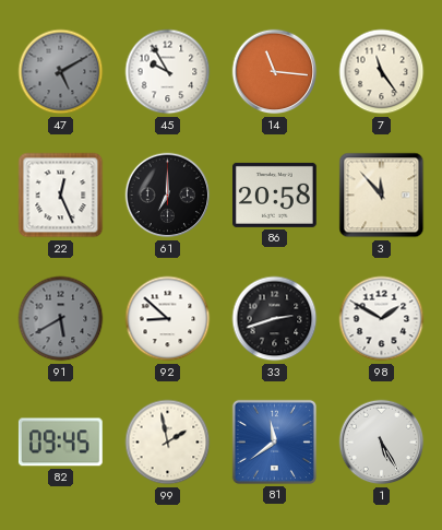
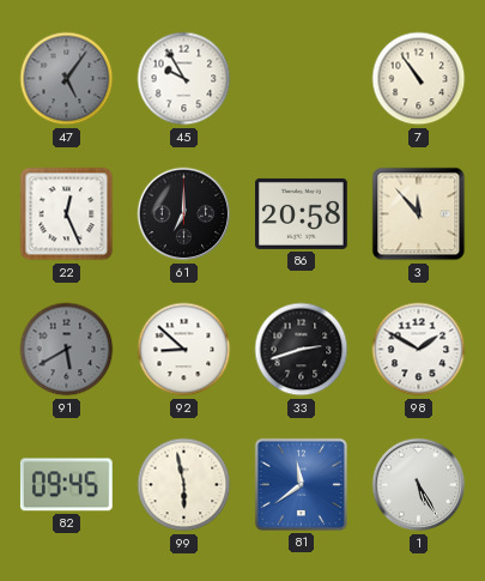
47: 5:10 -> 5:06
14: 11:16 -> none
7: 11:24 -> 10:54
99: 1:58 -> 5:58
